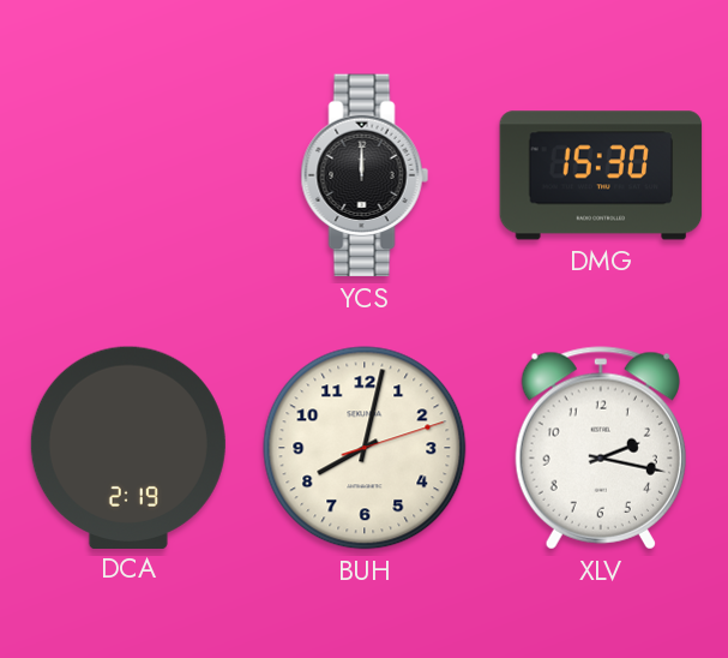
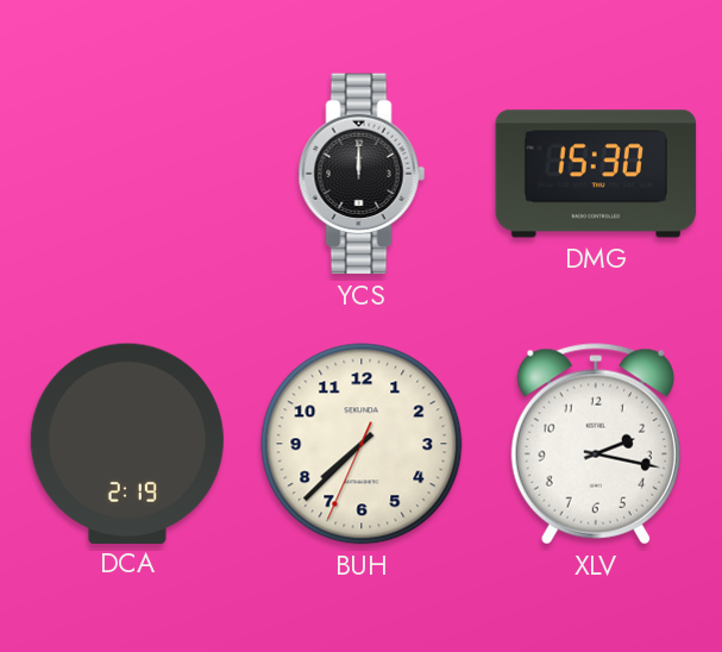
BUH: 8:02 -> 7:37
